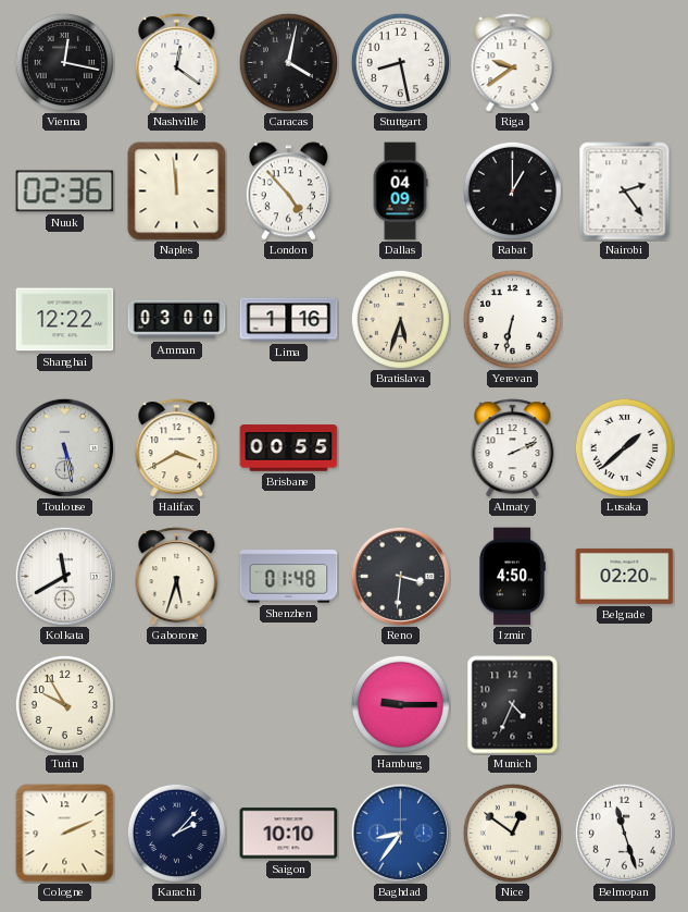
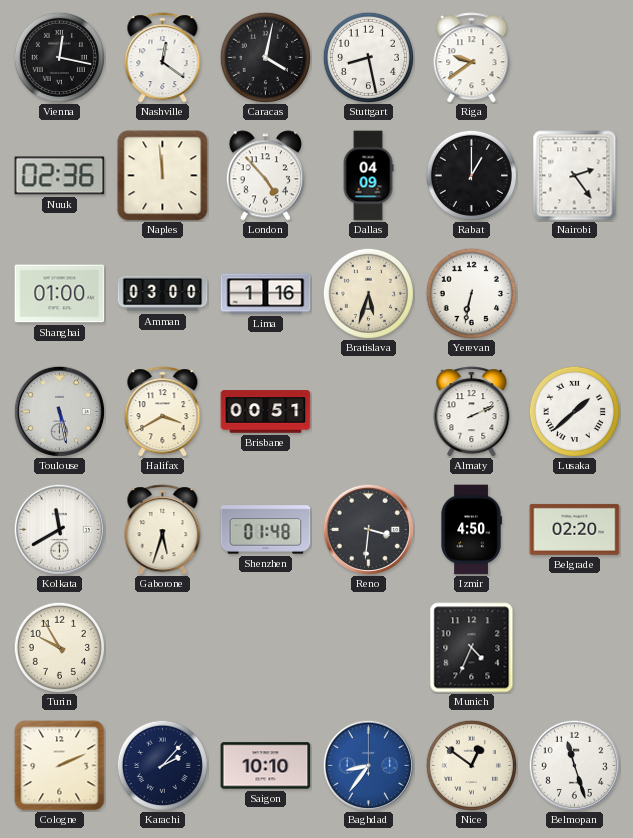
Shanghai: 12:22 -> 01:00
Brisbane: 00:55 -> 00:51
Hamburg: 9:15 -> none
